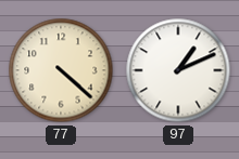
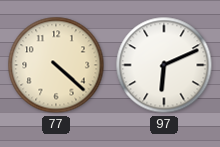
97: 1:11 -> 6:11
